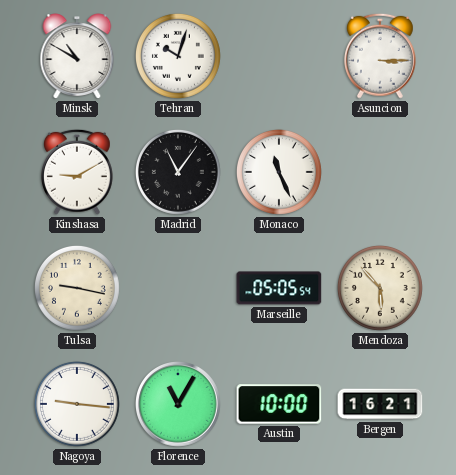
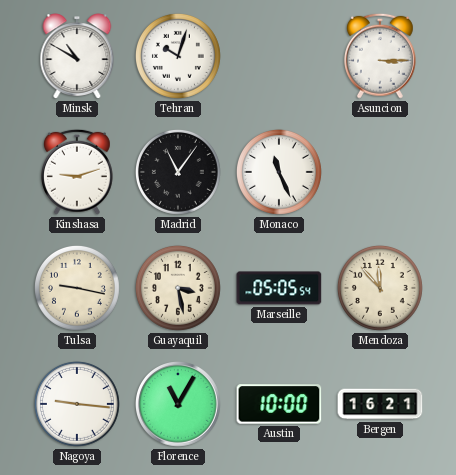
Kinshasa: 9:10 -> 9:12
Guayaquil: none -> 3:28
Mendoza: 5:53 -> 11:53
